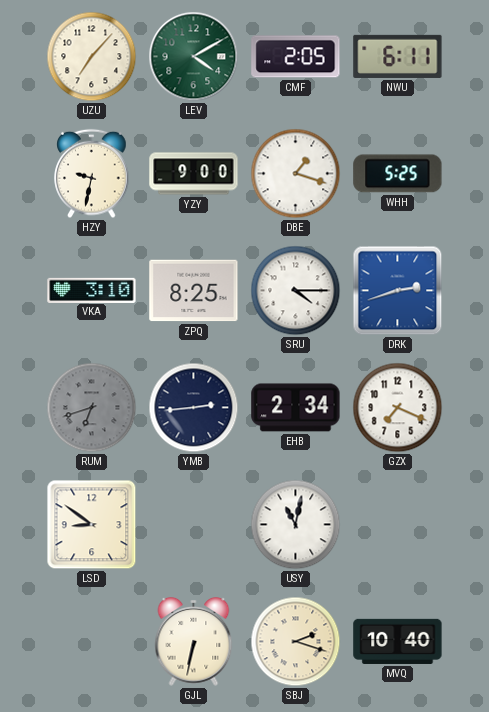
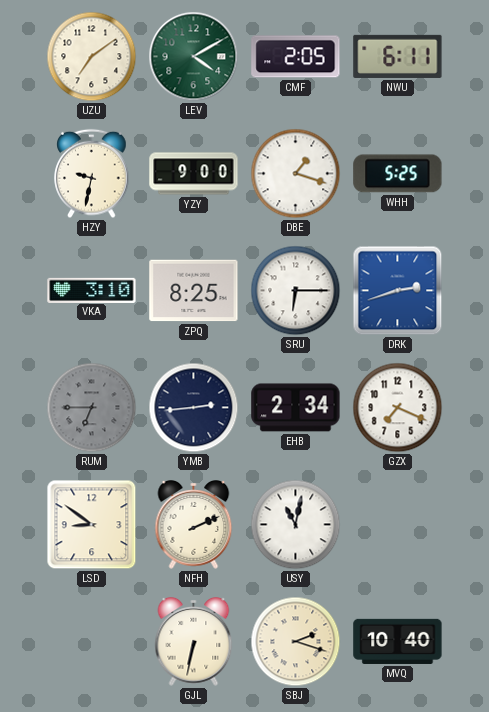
UZU: 7:07 -> 7:09
SRU: 4:15 -> 6:15
RUM: 6:42 -> 6:45
NFH: none -> 2:11
